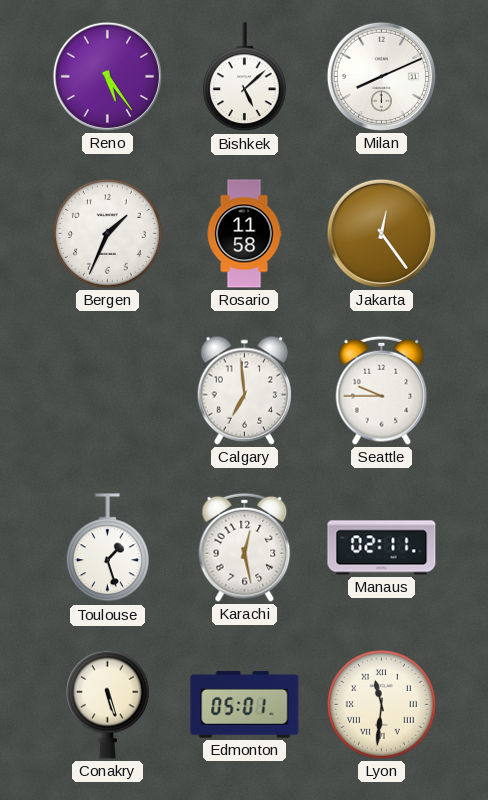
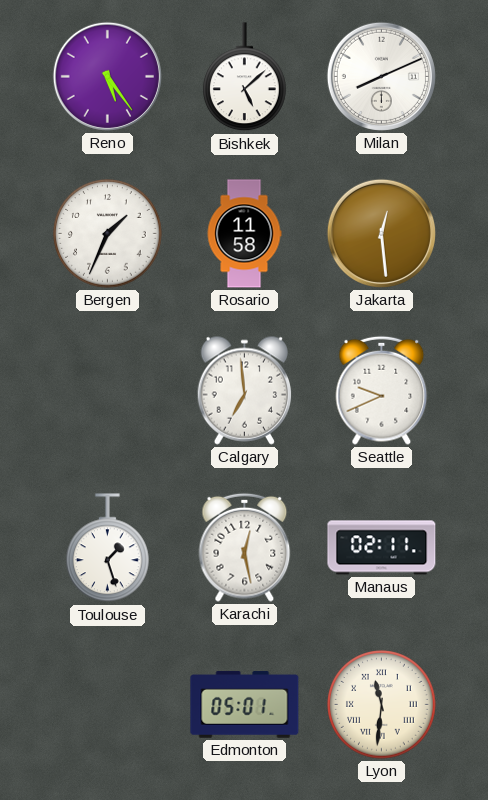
Jakarta: 12:24 -> 12:29
Seattle: 9:45 -> 9:41
Conakry: 5:27 -> none
